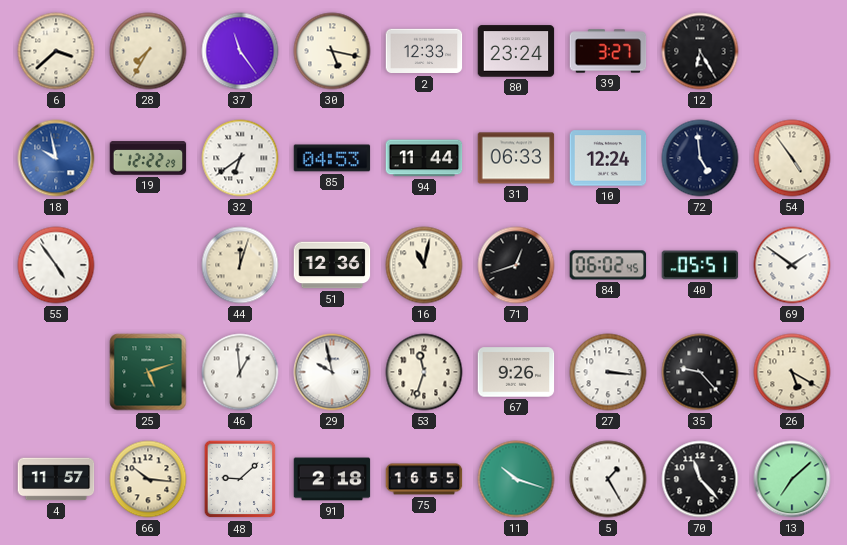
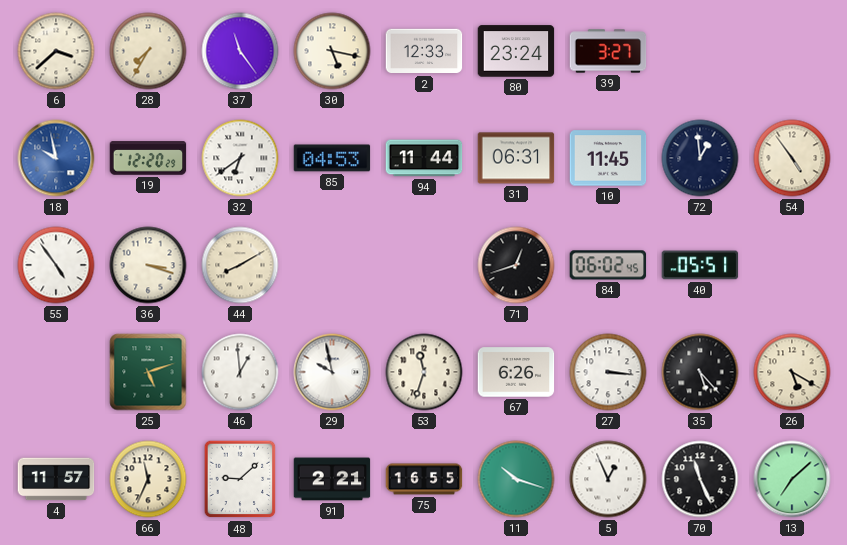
12: 6:25 -> none
19: 12:22 -> 12:20
31: 06:33 -> 06:31
10: 12:24 -> 11:45
72: 4:59 -> 12:59
36: none -> 3:18
44: 12:03 -> 8:10
51: 12:36 -> none
16: 11:02 -> none
69: 1:51 -> none
67: 9:26 -> 6:26
35: 9:23 -> 5:23
66: 10:16 -> 11:34
91: 2:18 -> 2:21
5: 1:25 -> 12:56
70: 11:23 -> 11:26
